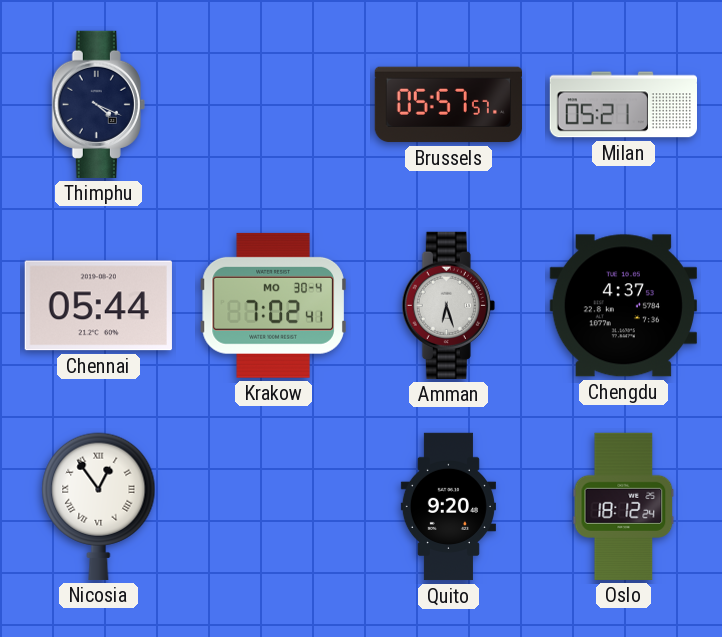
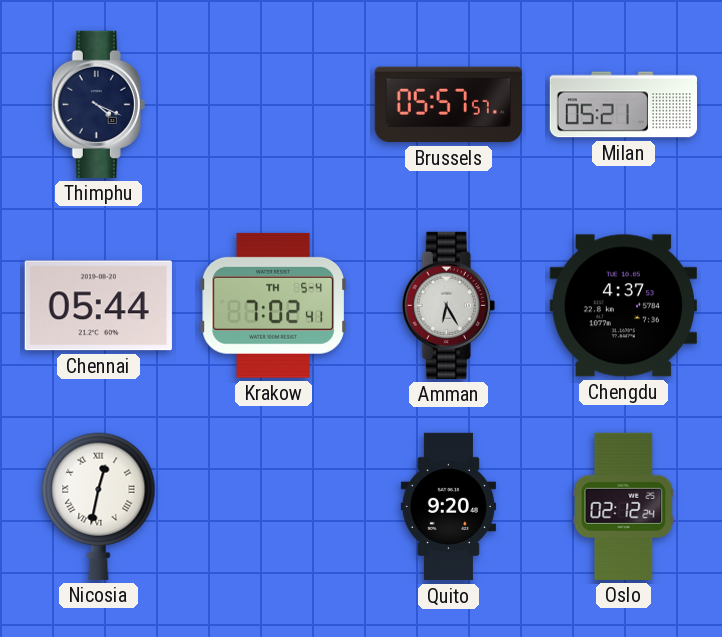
Krakow date: MO 30-4 -> TH 5-4
Amman: 6:27 -> 6:25
Nicosia: 12:54 -> 12:32
Oslo: 18:12 -> 02:12
